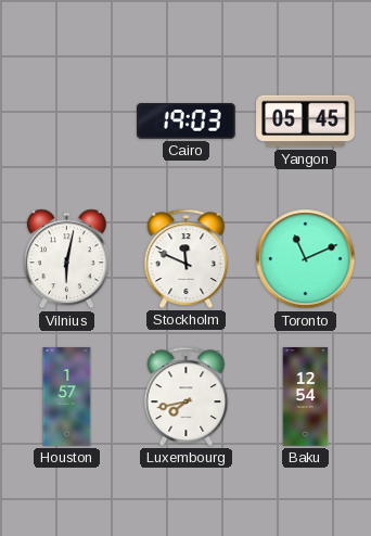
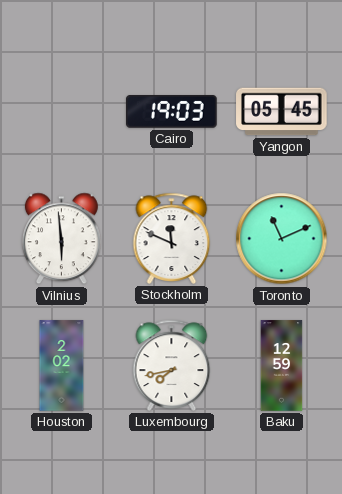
Vilnius: 6:02 -> 5:59
Houston: 1:57 -> 2:02
Baku: 12:54 -> 12:59
